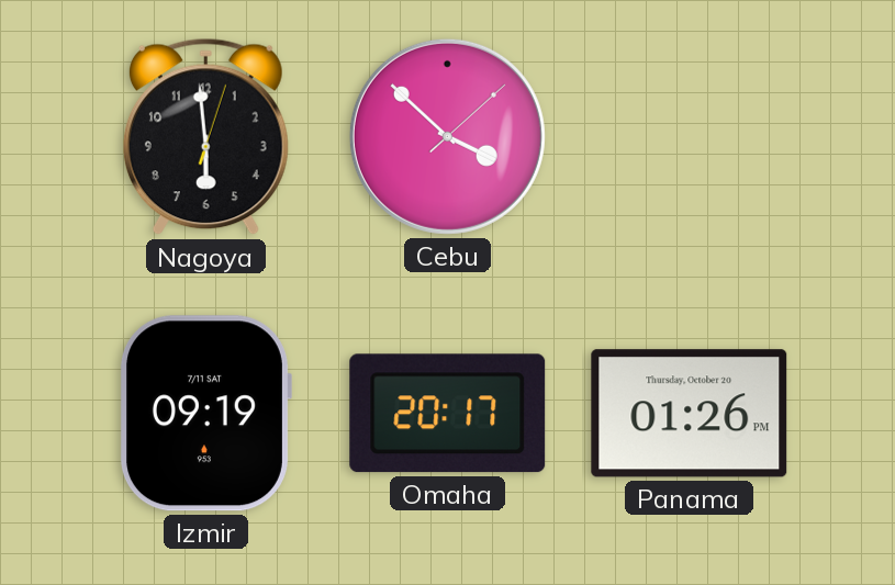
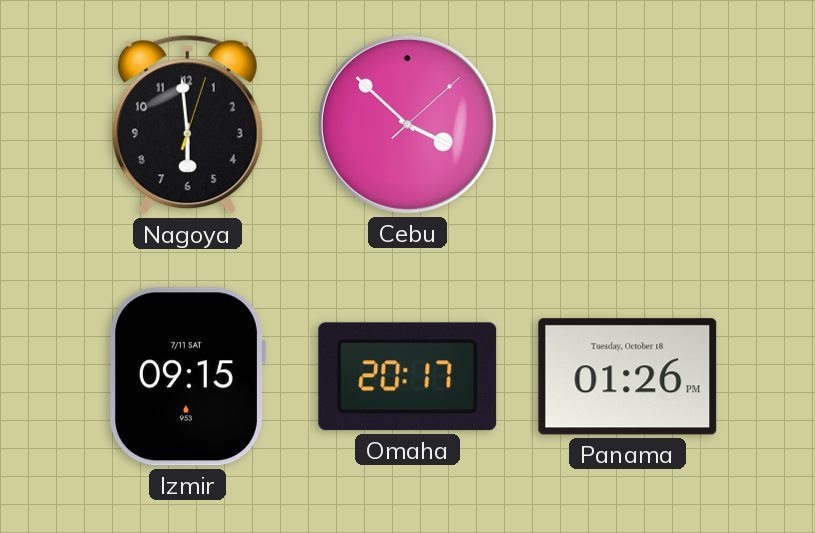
Izmir: 09:19 -> 09:15
Panama date: Thursday, October 20 -> Tuesday, October 18
